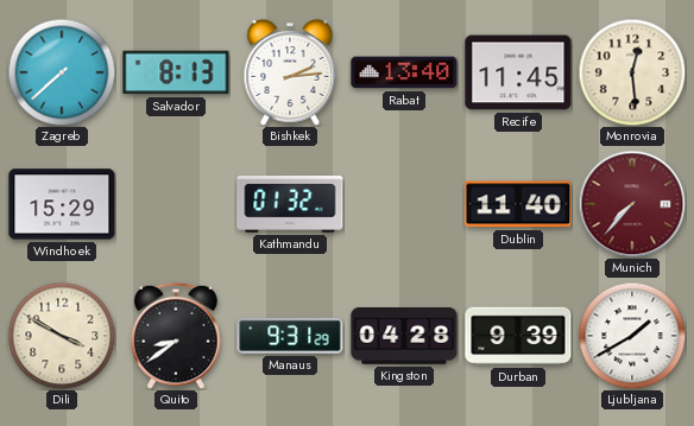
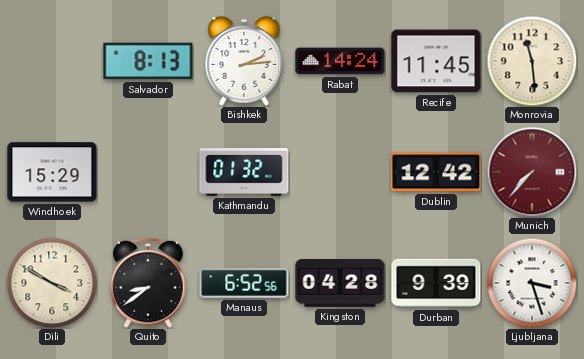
Zagreb: 7:38 -> none
Rabat: 13:40 -> 14:24
Monrovia: 12:29 -> 11:29
Dublin: 11:40 -> 12:42
Manaus: 9:31 -> 6:52
Ljubljana: 1:40 -> 3:27
